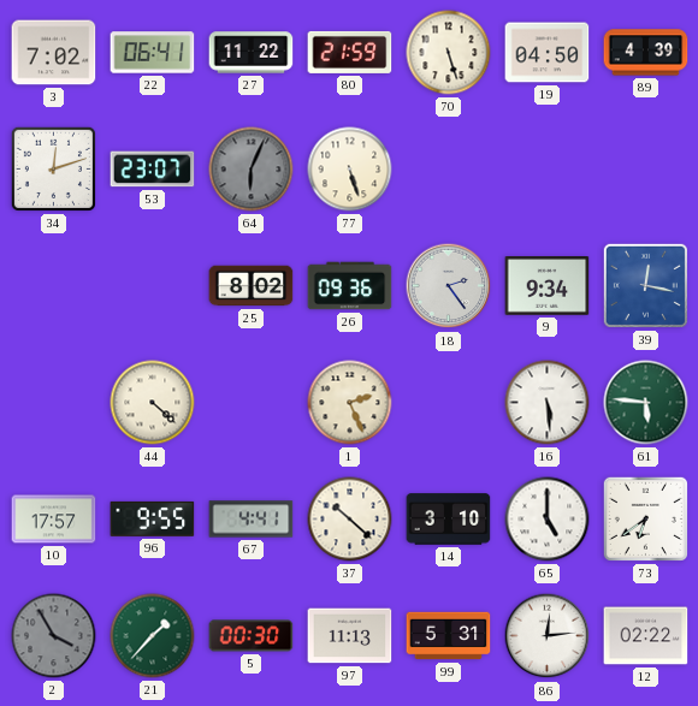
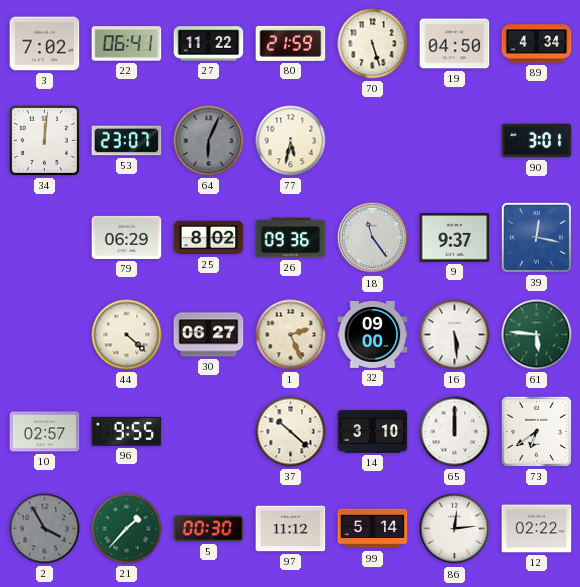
89: 4:39 -> 4:34
34: 12:12 -> 12:01
77: 5:27 -> 5:32
90: none -> 3:01
79: none -> 06:29
18: 2:24 -> 11:24
9: 9:34 -> 9:37
30: none -> 06:27
32: none -> 09:00
10: 17:57 -> 02:57
67: 4:41 -> none
65: 5:00 -> 12:00
97: 11:13 -> 11:12
99: 5:31 -> 5:14
